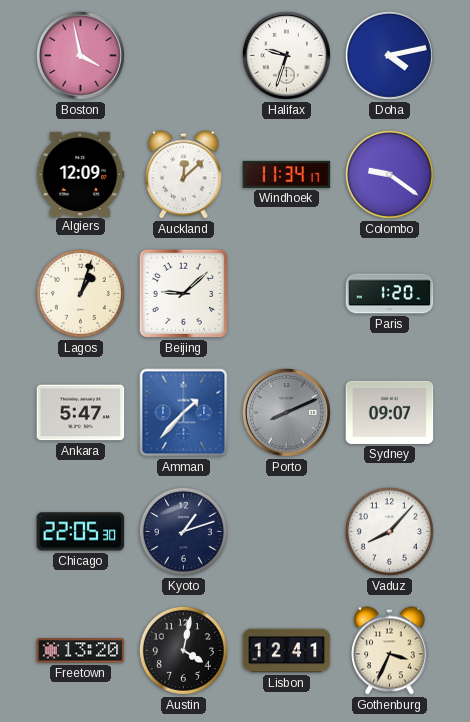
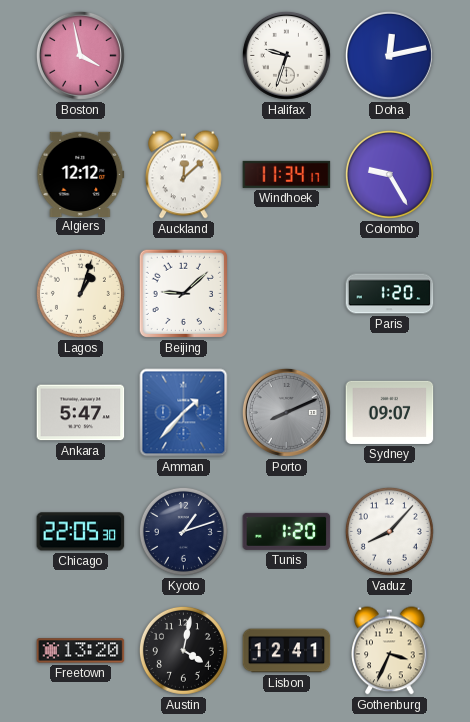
Doha: 4:13 -> 12:13
Algiers: 12:09 -> 12:12
Colombo: 9:21 -> 9:25
Tunis: none -> 1:20
